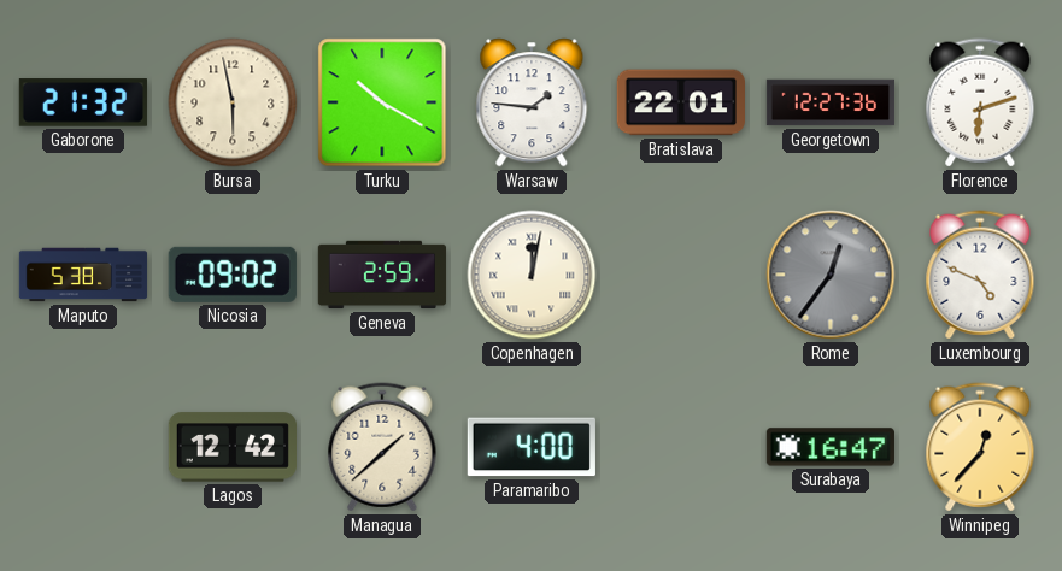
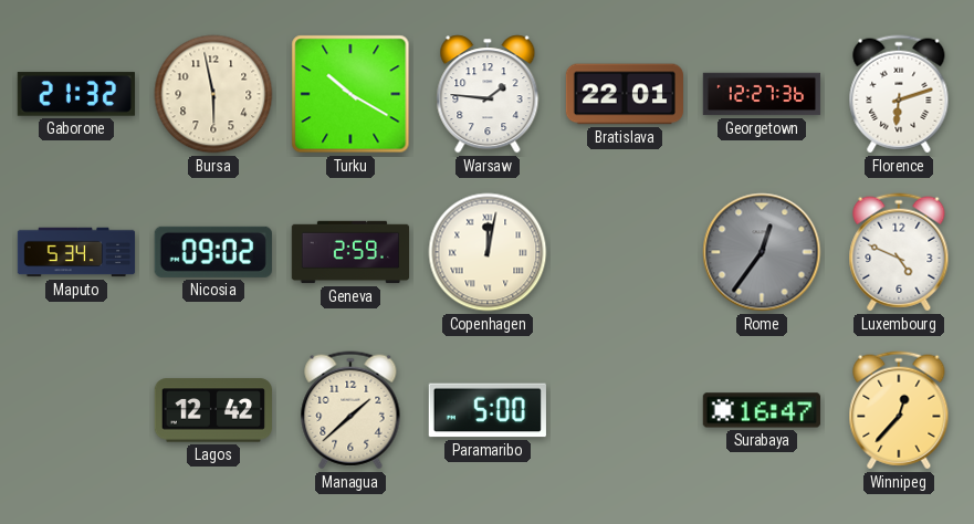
Maputo: 5:38 -> 5:34
Paramaribo: 4:00 -> 5:00
